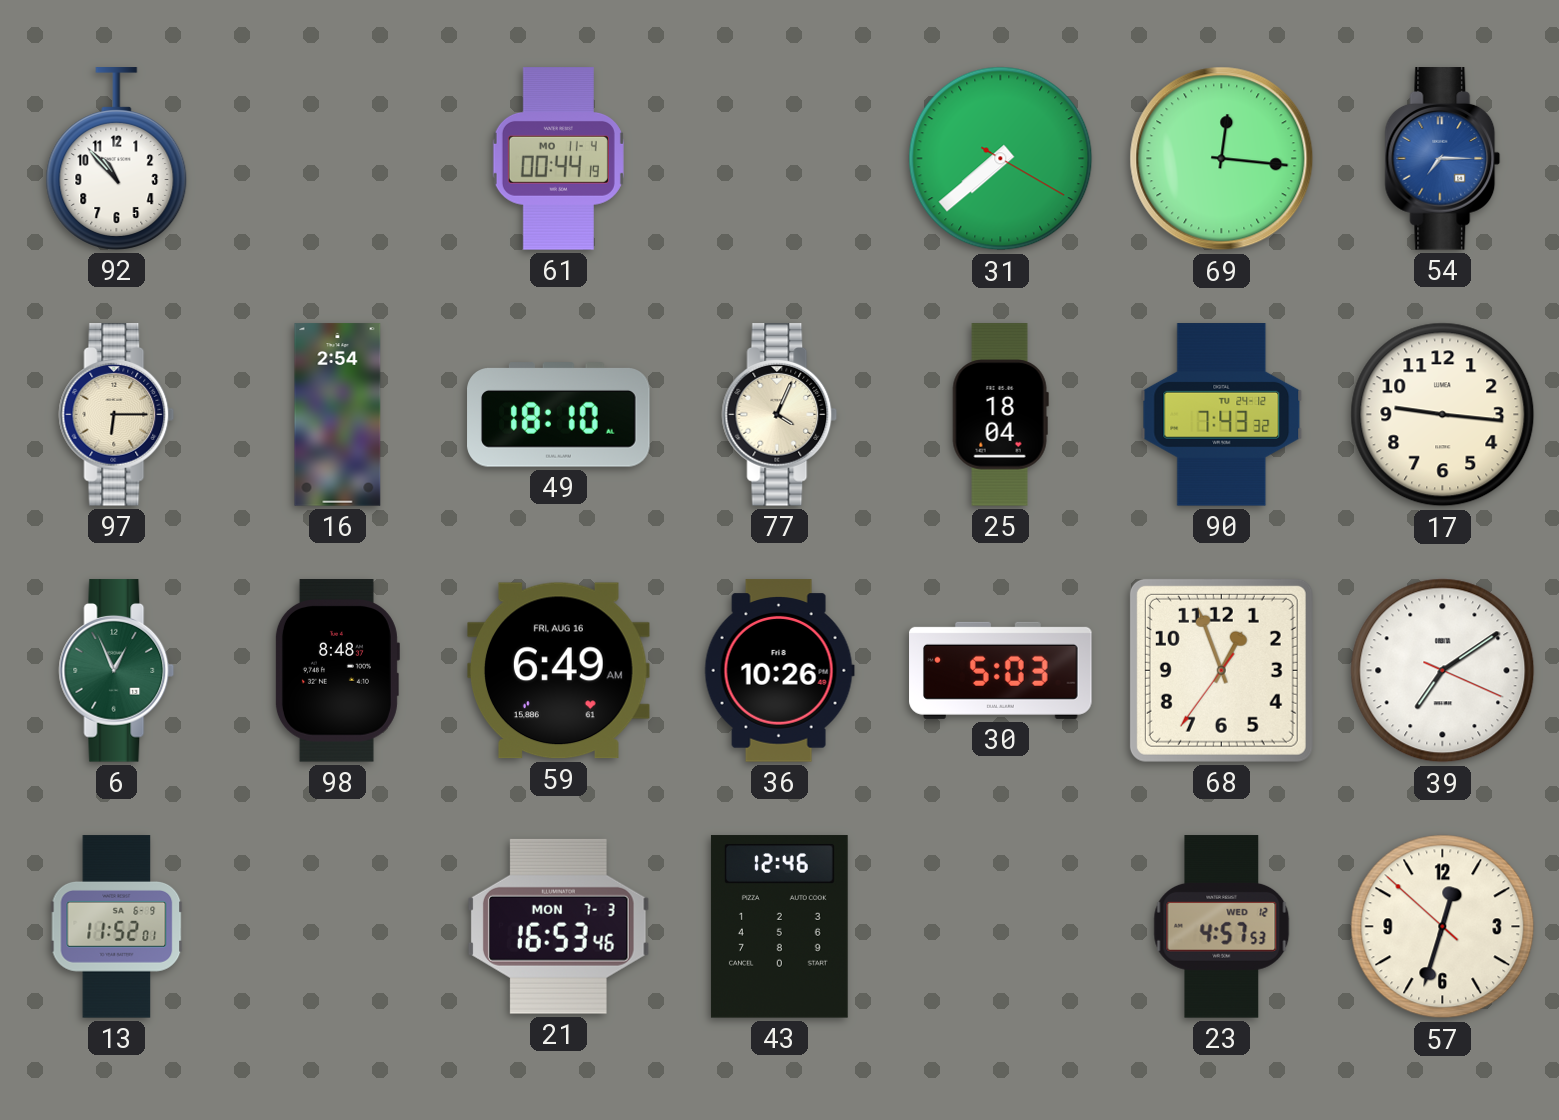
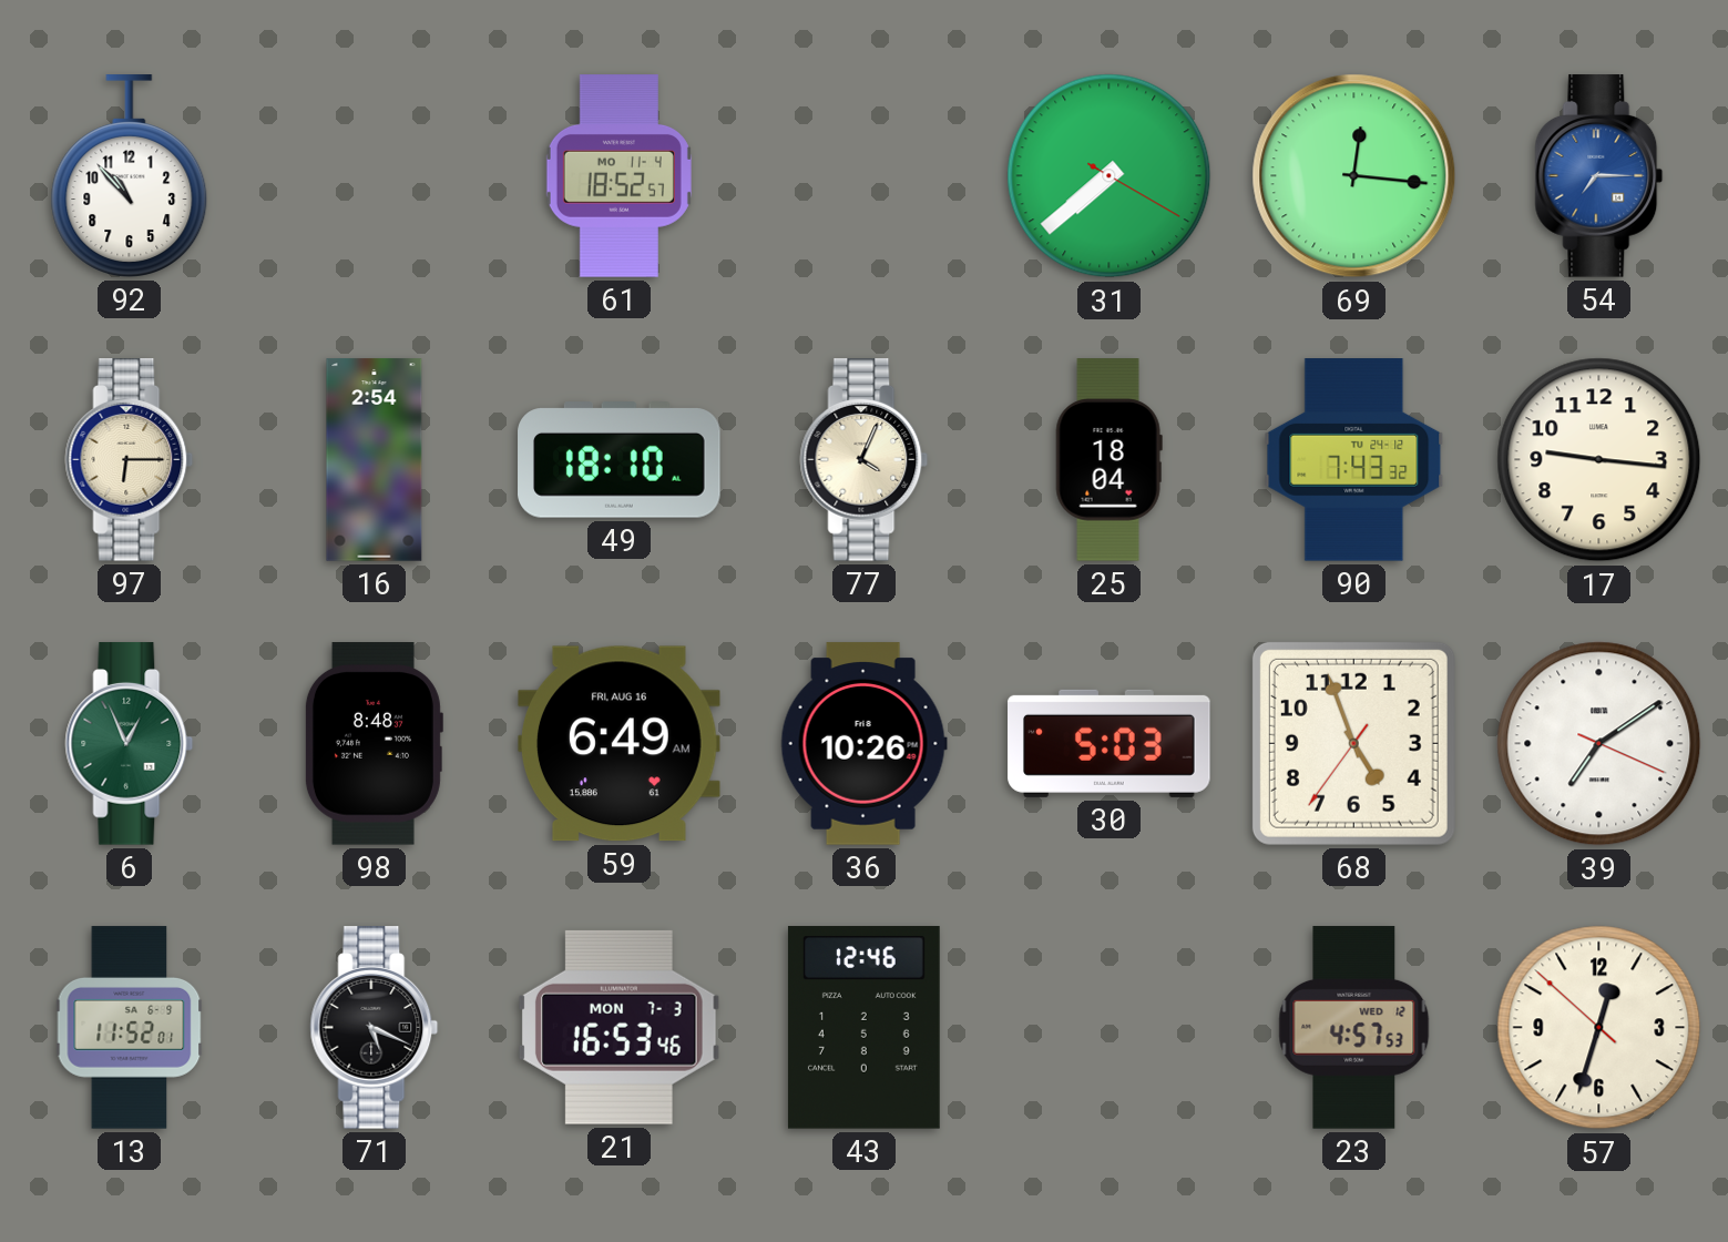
61: 00:44 -> 18:52
68: 12:56 -> 4:56
71: none -> 5:19
